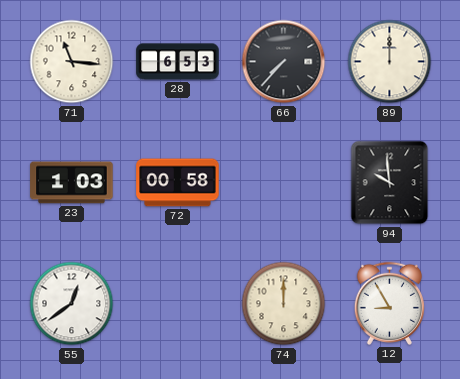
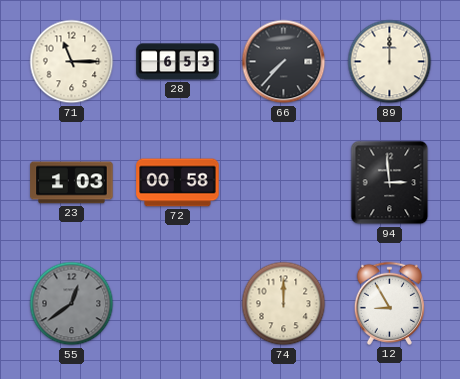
71: 11:16 -> 11:15
94: 9:59 -> 2:59
55 dial: white -> grey
